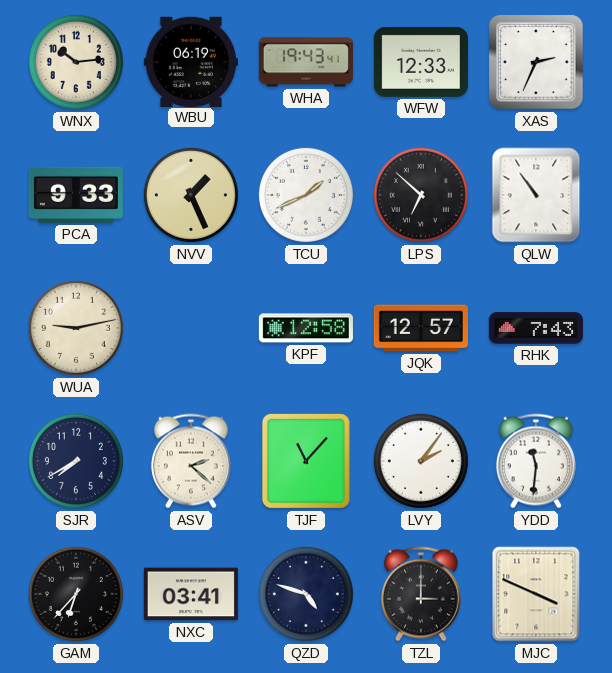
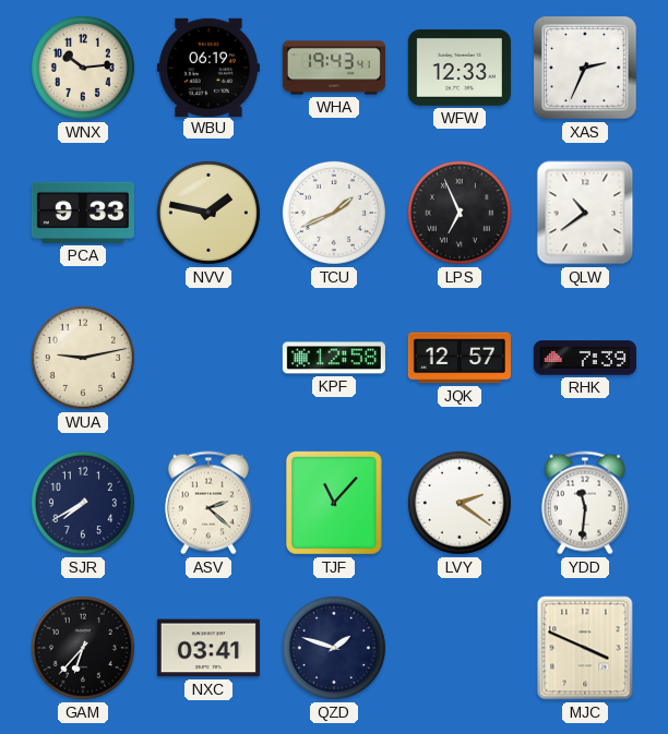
NVV: 1:26 -> 1:47
LPS: 6:52 -> 6:56
QLW: 10:54 -> 10:39
RHK: 7:43 -> 7:39
LVY: 2:06 -> 2:21
QZD: 4:48 -> 1:48
TZL: 3:00 -> none
